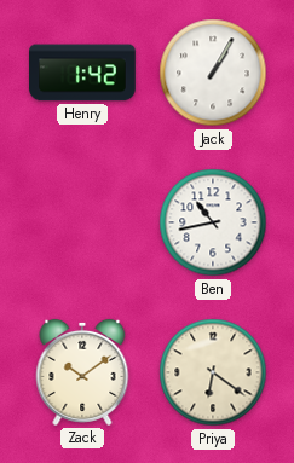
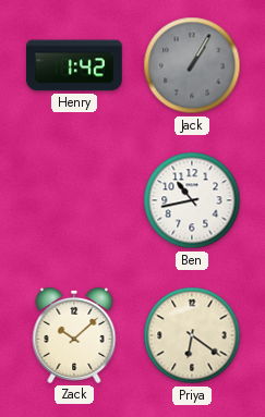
Jack dial: white -> grey
Zack: 10:09 -> 10:08
